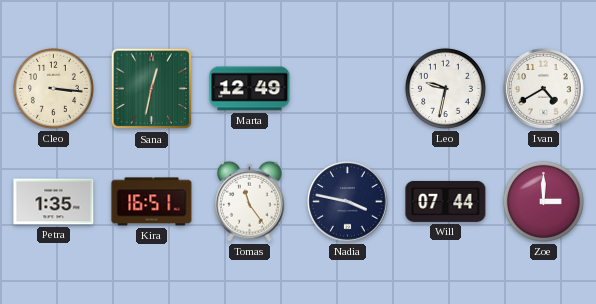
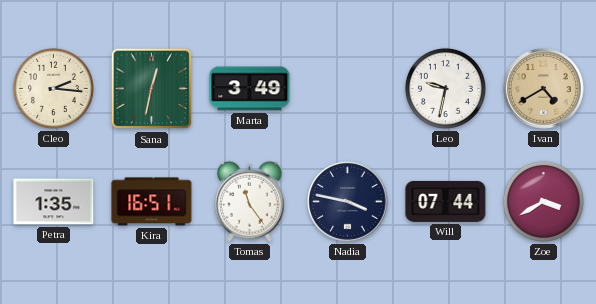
Cleo: 3:16 -> 2:16
Marta: 12:49 -> 3:49
Ivan dial: white -> champagne
Zoe: 3:00 -> 3:40
